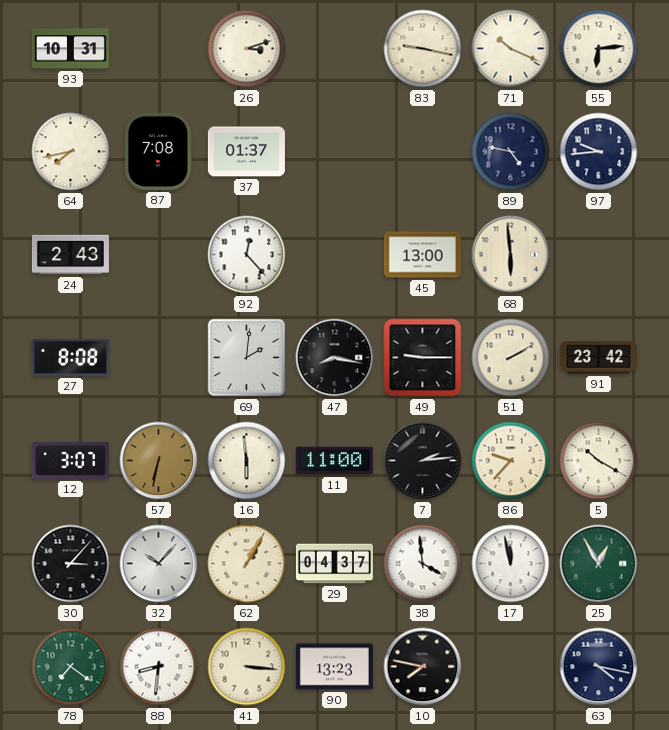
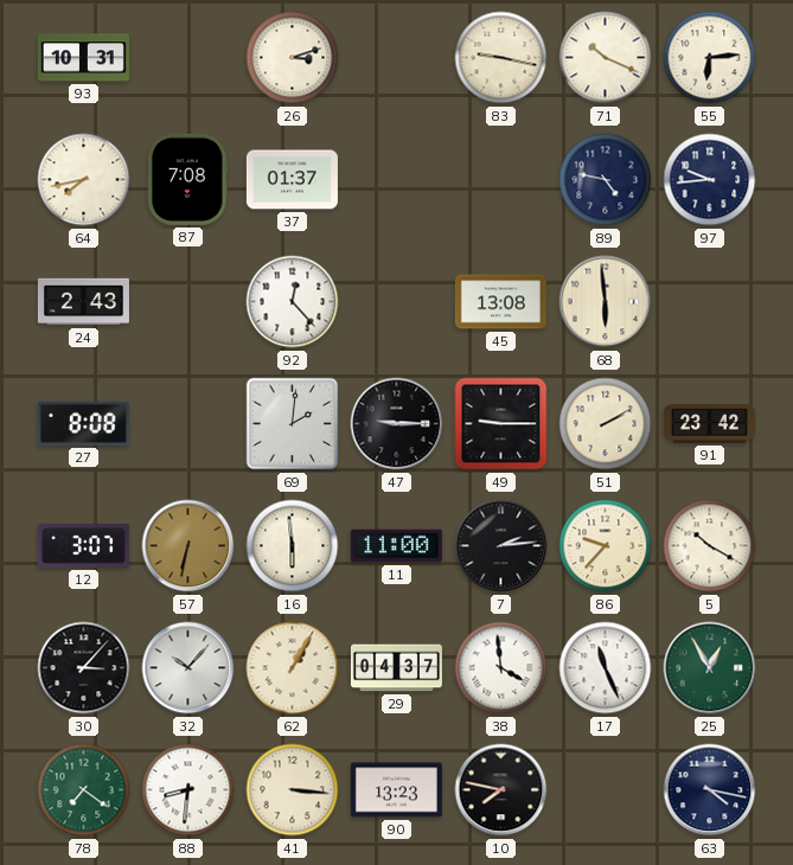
45: 13:00 -> 13:08
47: 8:17 -> 9:15
17: 11:58 -> 11:26
